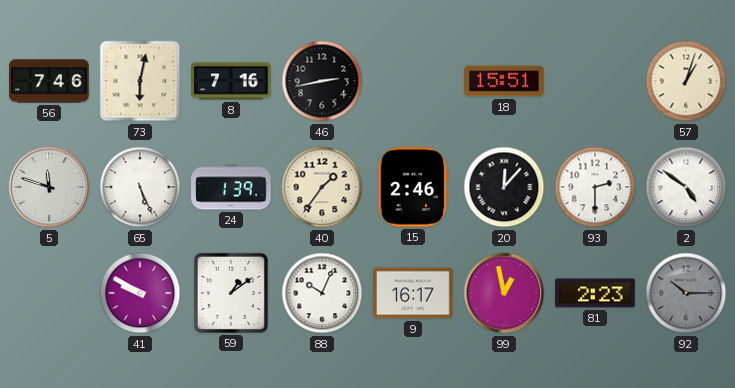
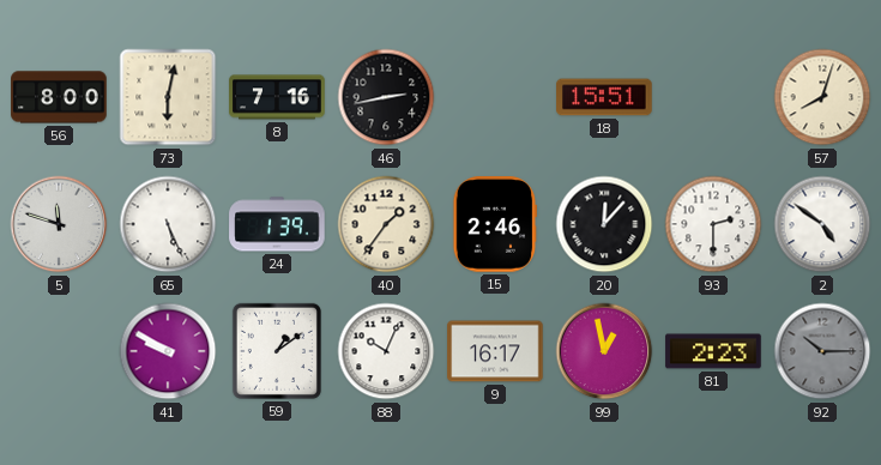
56: 7:46 -> 8:00
57: 1:03 -> 8:03
